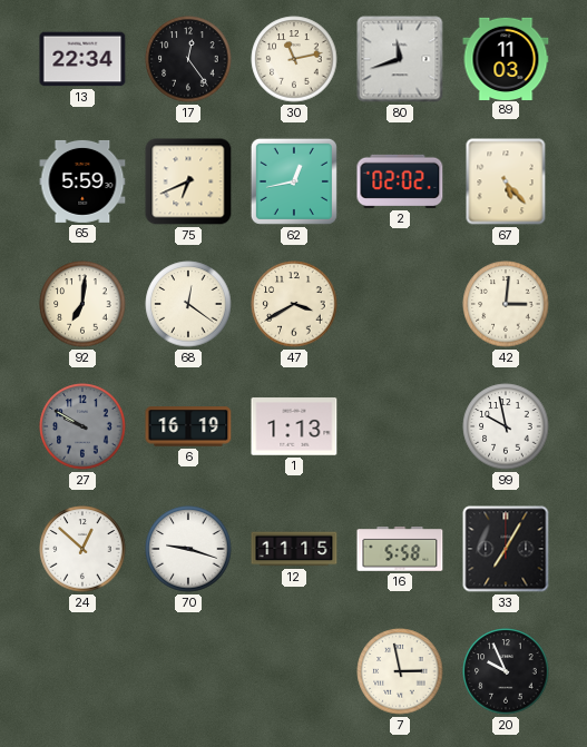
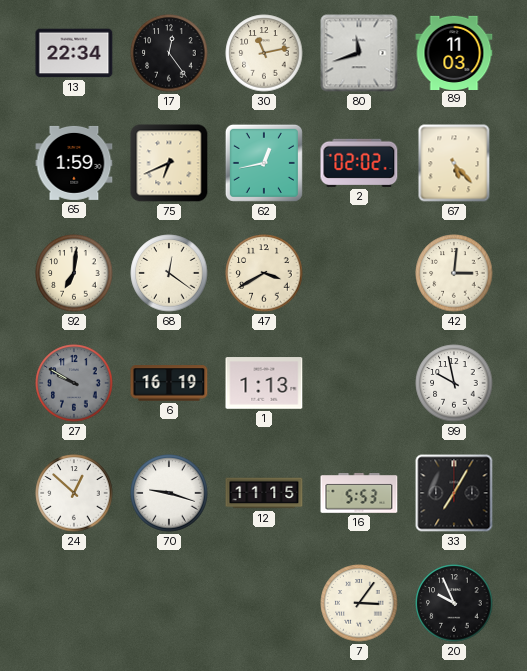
65: 5:59 -> 1:59
16: 5:58 -> 5:53
7: 2:58 -> 3:06
